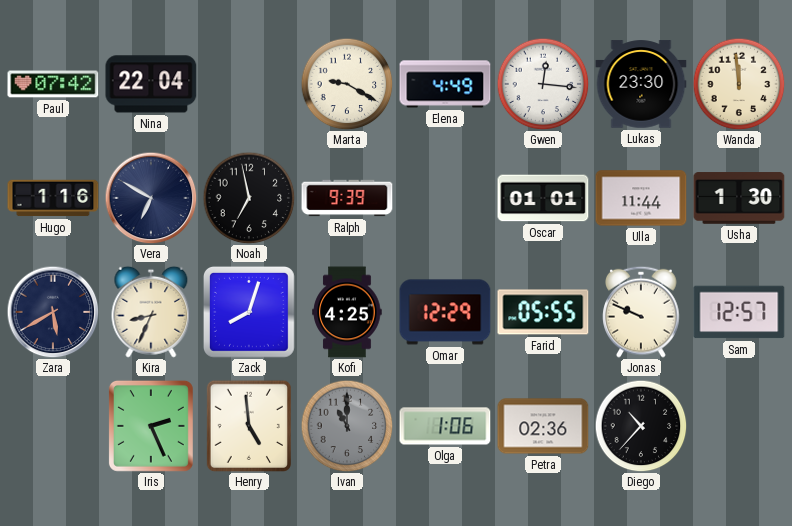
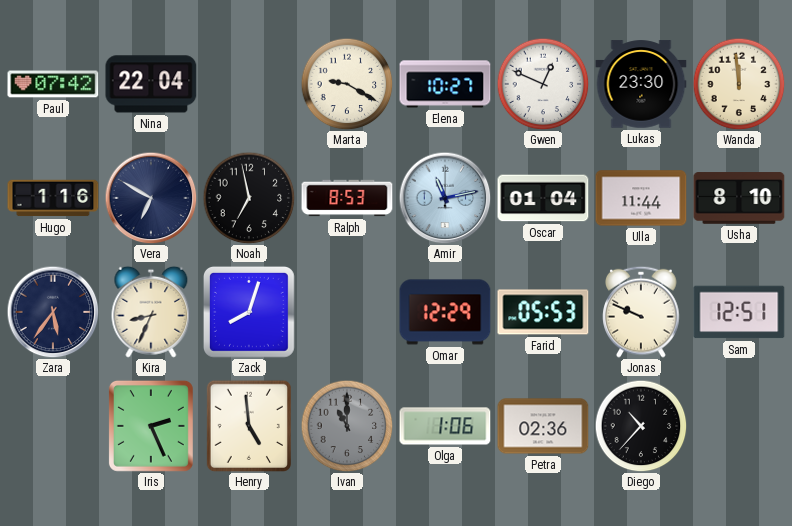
Elena: 4:49 -> 10:27
Gwen: 12:16 -> 12:49
Ralph: 9:39 -> 8:53
Amir: none -> 11:13
Oscar: 01:01 -> 01:04
Usha: 1:30 -> 8:10
Zara: 5:40 -> 5:36
Kofi: 4:25 -> none
Farid: 05:55 -> 05:53
Sam: 12:57 -> 12:51
